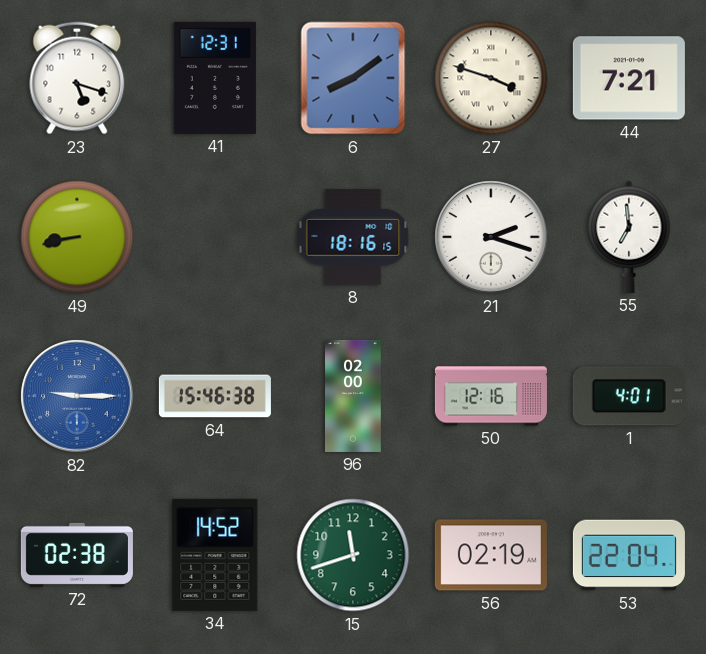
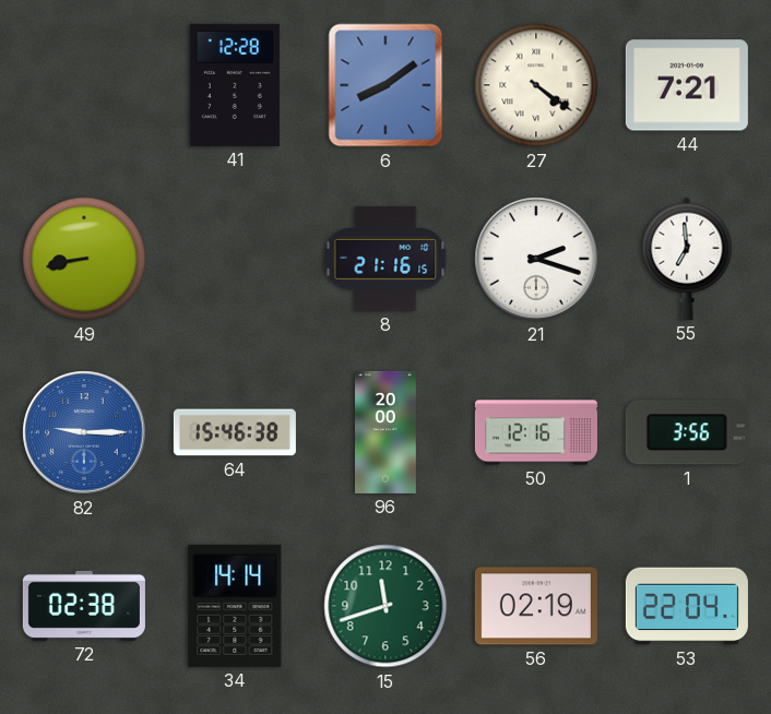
23: 5:18 -> none
41: 12:31 -> 12:28
27: 3:48 -> 4:21
8: 18:16 -> 21:16
96: 02:00 -> 20:00
1: 4:01 -> 3:56
34: 14:52 -> 14:14
